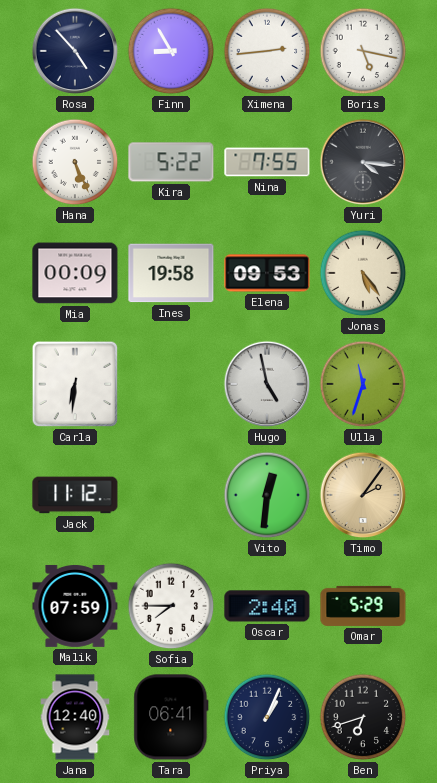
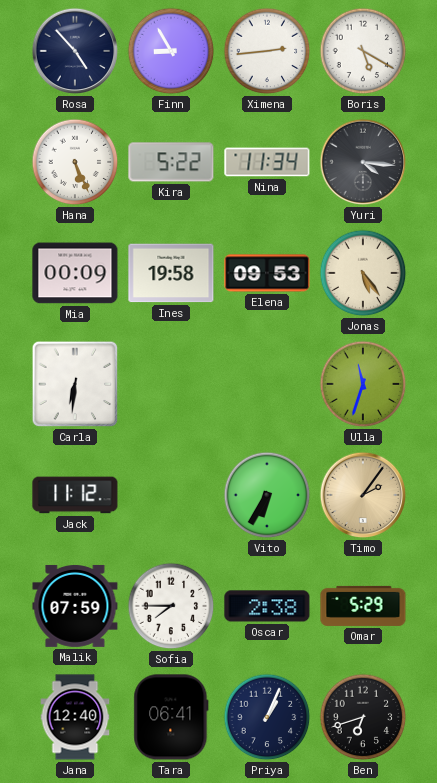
Boris: 5:17 -> 5:20
Nina: 7:55 -> 11:34
Hugo: 4:58 -> none
Vito: 12:31 -> 6:35
Oscar: 2:40 -> 2:38
